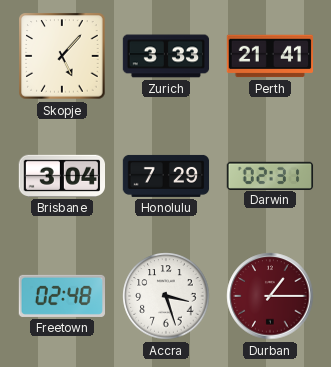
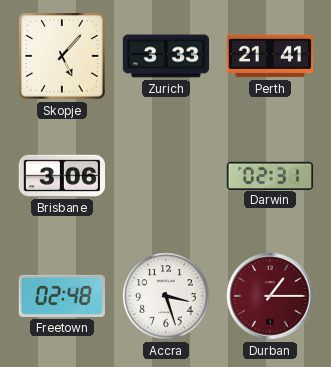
Brisbane: 3:04 -> 3:06
Honolulu: 7:29 -> none
